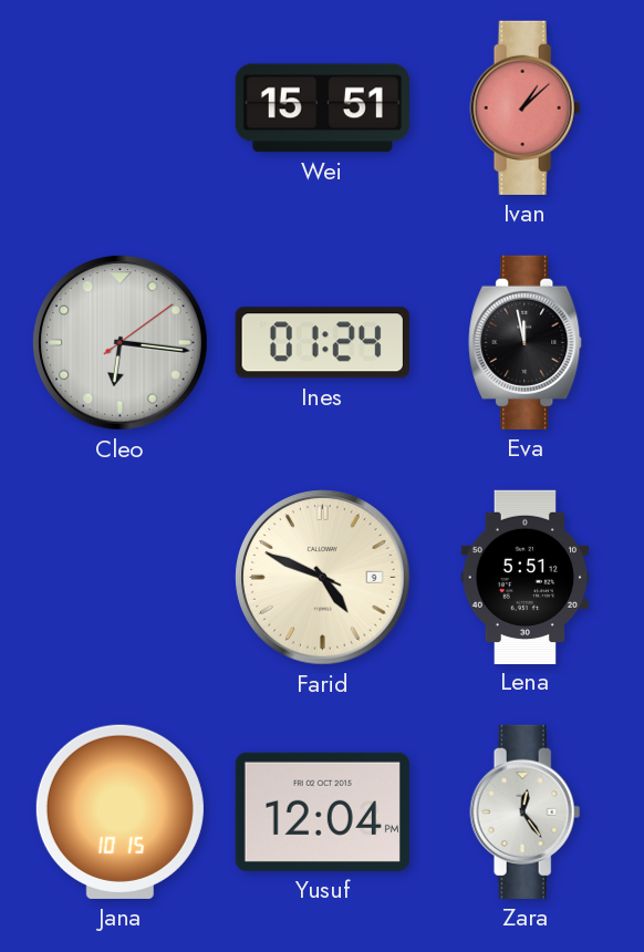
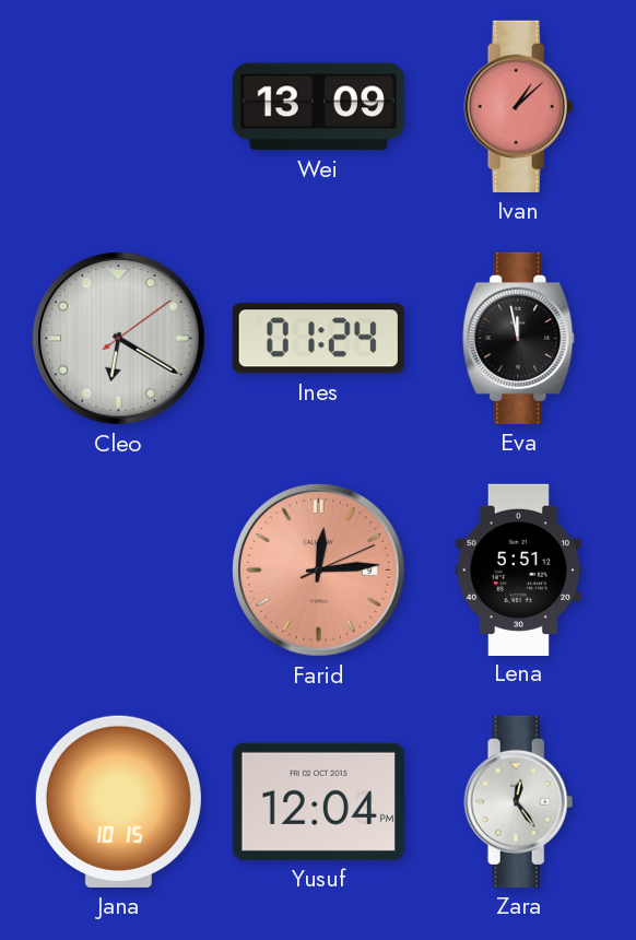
Wei: 15:51 -> 13:09
Cleo: 6:16 -> 6:20
Farid: 4:48 -> 12:14
Farid dial: cream -> salmon
